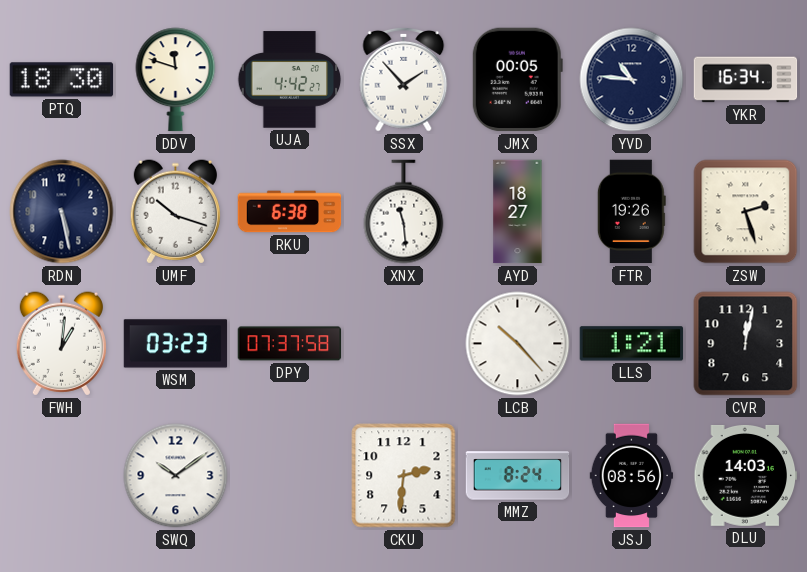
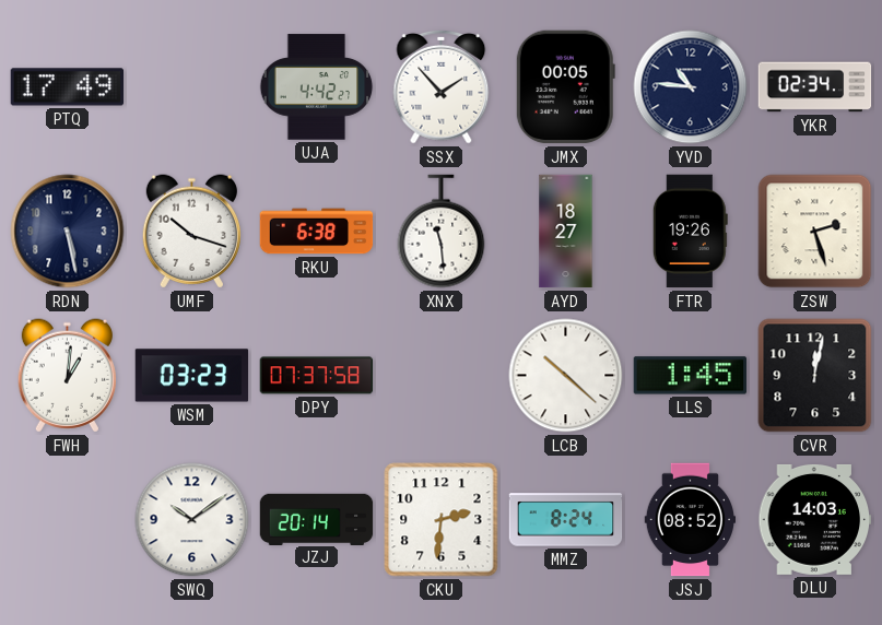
PTQ: 18:30 -> 17:49
DDV: 11:48 -> none
YKR: 16:34 -> 02:34
LCB: 10:23 -> 10:22
LLS: 1:21 -> 1:45
JZJ: none -> 20:14
JSJ: 08:56 -> 08:52
